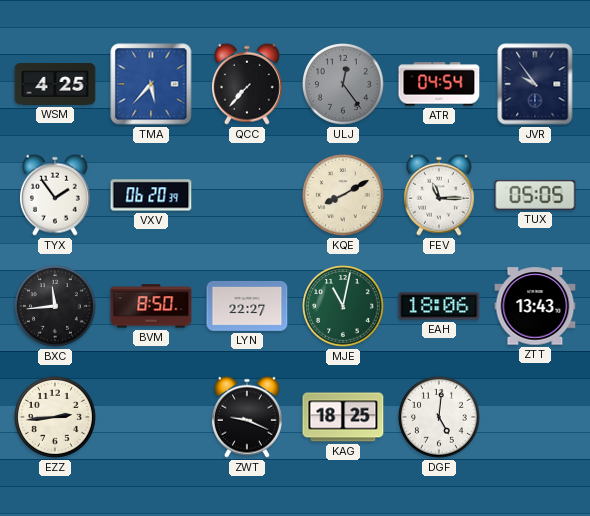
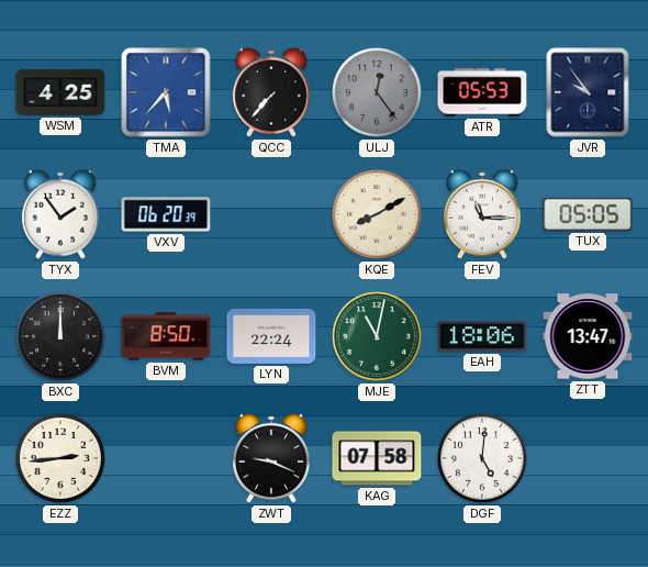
ATR: 04:54 -> 05:53
BXC: 11:44 -> 12:00
LYN: 22:27 -> 22:24
ZTT: 13:43 -> 13:47
KAG: 18:25 -> 07:58
